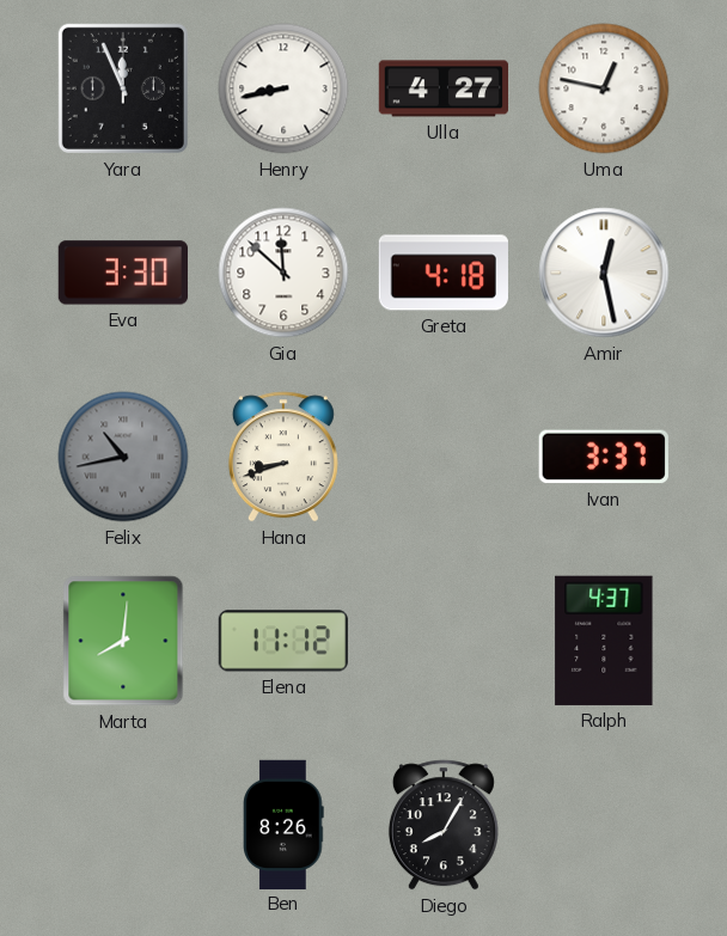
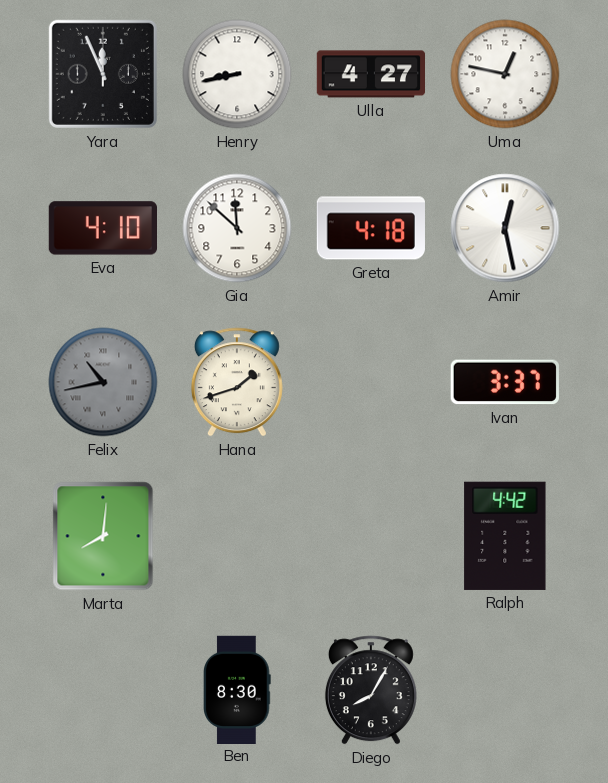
Eva: 3:30 -> 4:10
Hana: 8:42 -> 1:42
Elena: 11:12 -> none
Ralph: 4:37 -> 4:42
Ben: 8:26 -> 8:30
